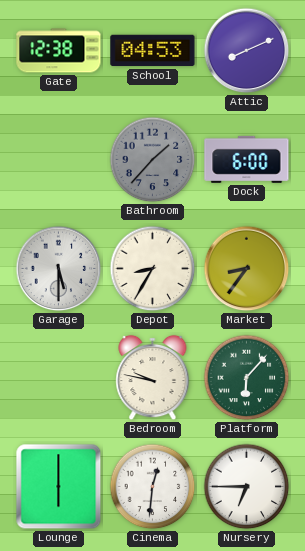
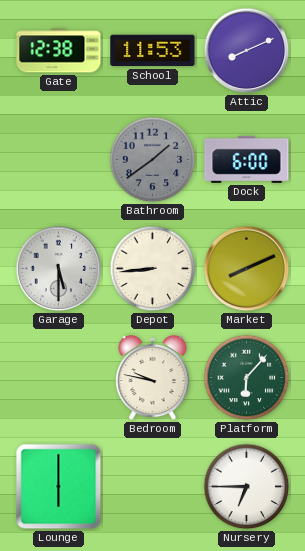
School: 04:53 -> 11:53
Bathroom: 1:37 -> 1:39
Depot: 8:35 -> 8:44
Market: 8:36 -> 8:11
Cinema: 12:31 -> none
